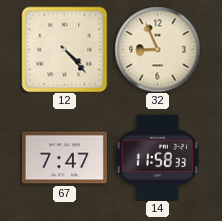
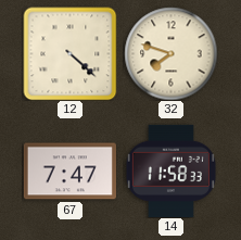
12: 4:23 -> 4:22
32: 8:56 -> 7:48
